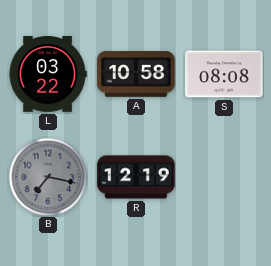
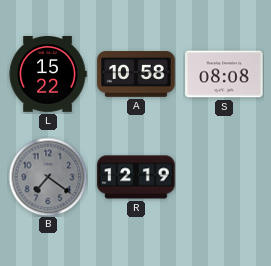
L: 03:22 -> 15:22
B: 7:17 -> 7:21
